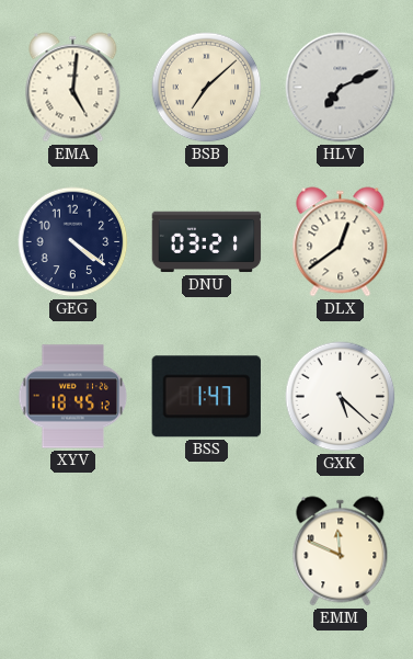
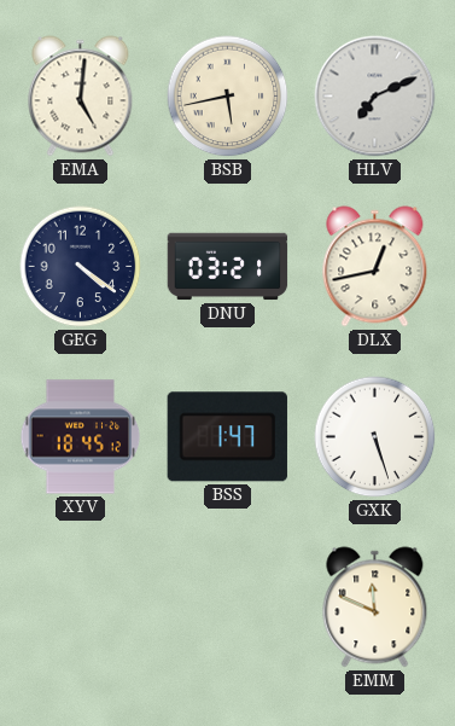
BSB: 7:08 -> 5:43
DLX: 12:39 -> 12:43
GXK: 5:22 -> 5:27
